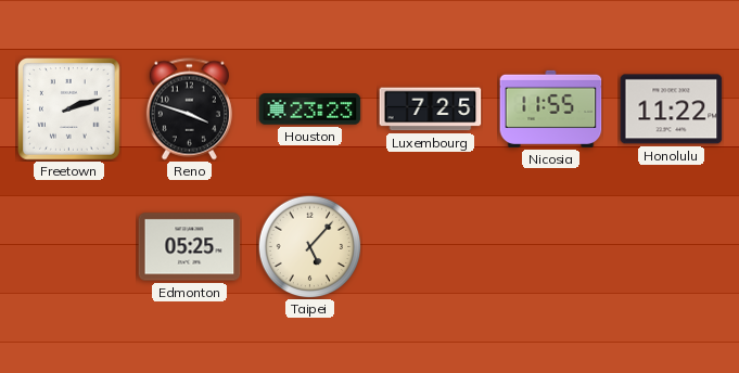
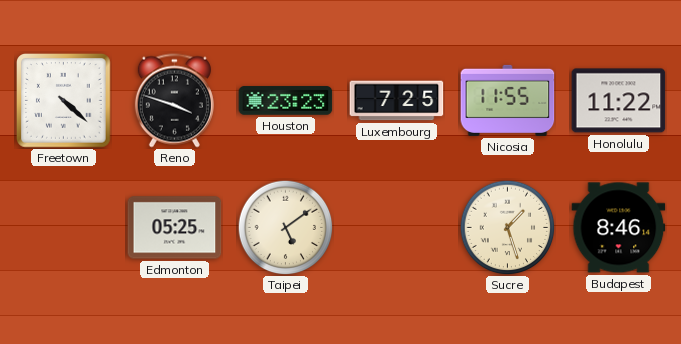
Freetown: 2:12 -> 4:22
Taipei: 5:07 -> 5:09
Sucre: none -> 1:27
Budapest: none -> 8:46
